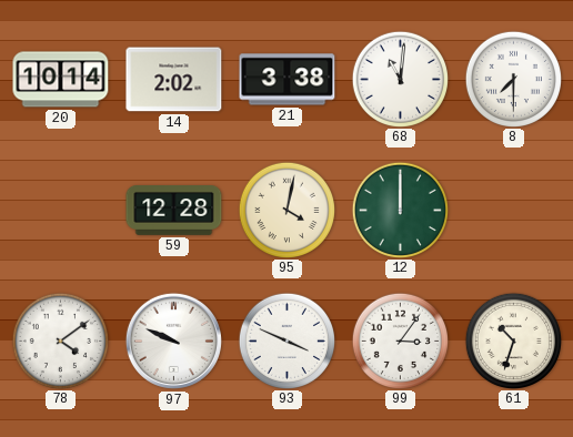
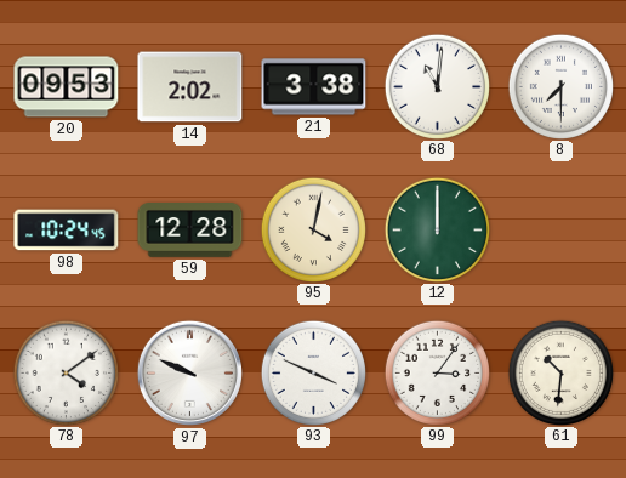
20: 10:14 -> 09:53
98: none -> 10:24
61: 10:33 -> 10:31
